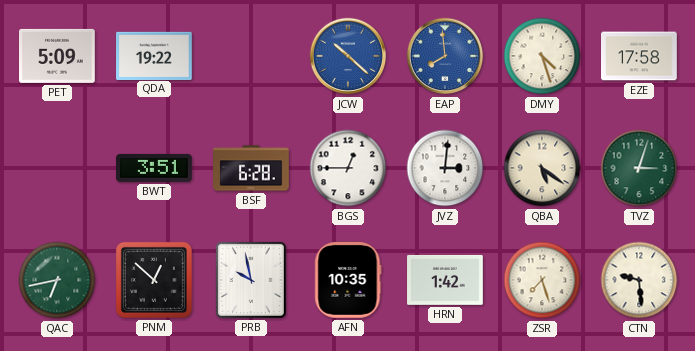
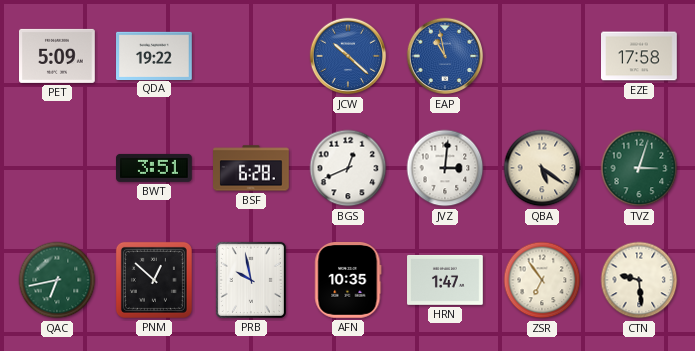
EAP: 7:59 -> 10:58
DMY: 4:27 -> none
BGS: 12:45 -> 12:41
HRN: 1:42 -> 1:47
ZSR: 7:27 -> 6:54
